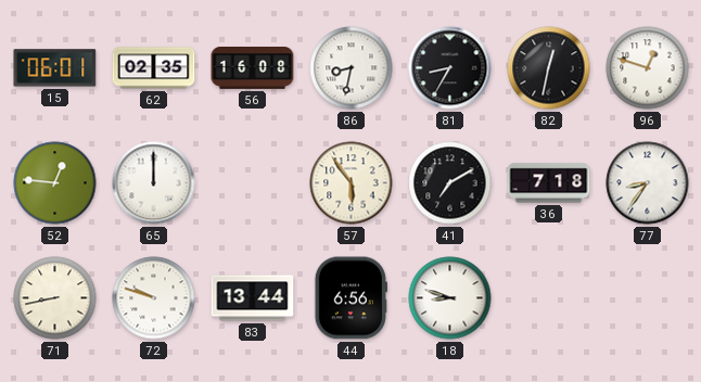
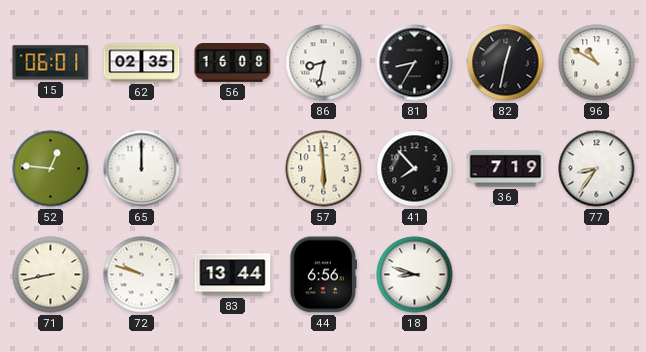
96: 12:48 -> 10:50
57: 5:54 -> 5:59
41: 7:10 -> 7:53
36: 7:18 -> 7:19
